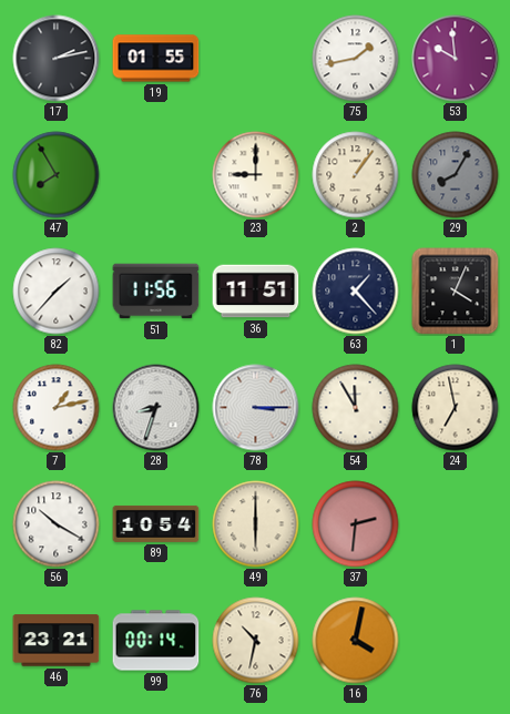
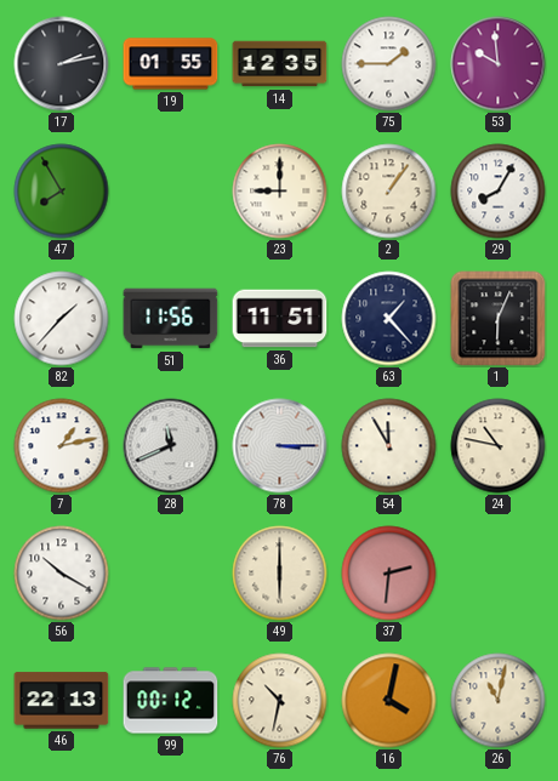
14: none -> 12:35
75: 1:43 -> 1:45
29 dial: grey -> white
1: 4:04 -> 6:04
28: 8:33 -> 11:41
24: 6:58 -> 10:47
89: 10:54 -> none
46: 23:21 -> 22:13
99: 00:14 -> 00:12
26: none -> 11:02
